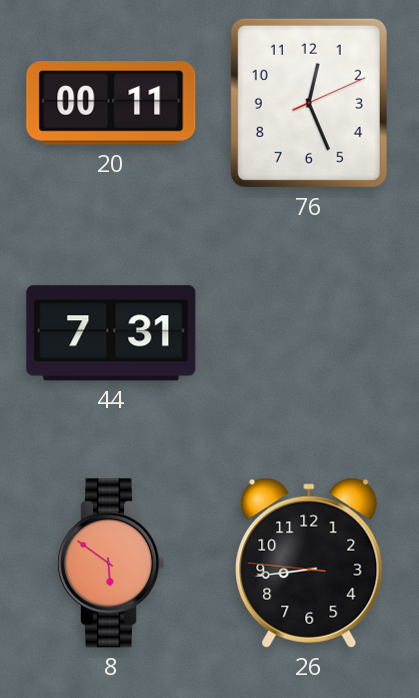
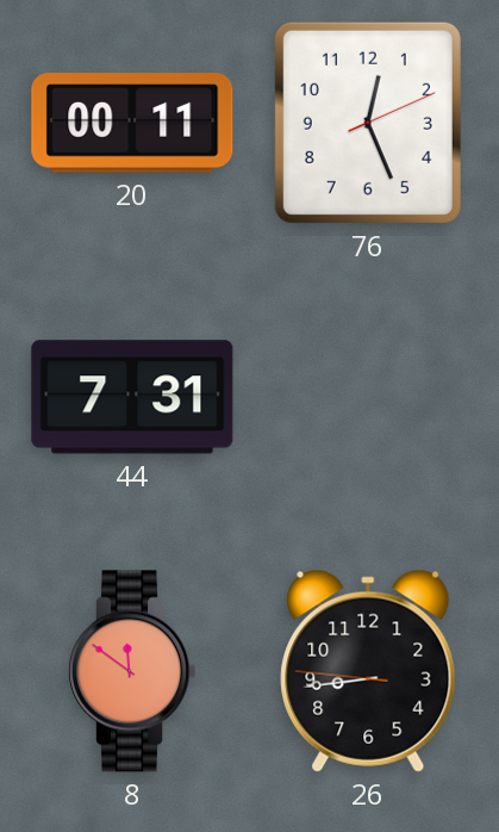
8: 5:51 -> 11:51
